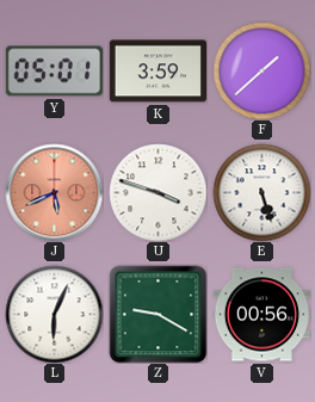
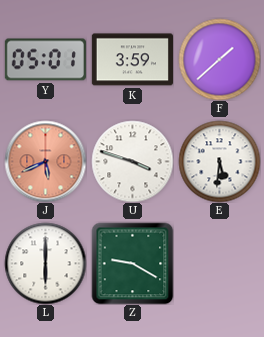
E: 5:27 -> 5:31
L: 6:04 -> 6:00
V: 00:56 -> none
